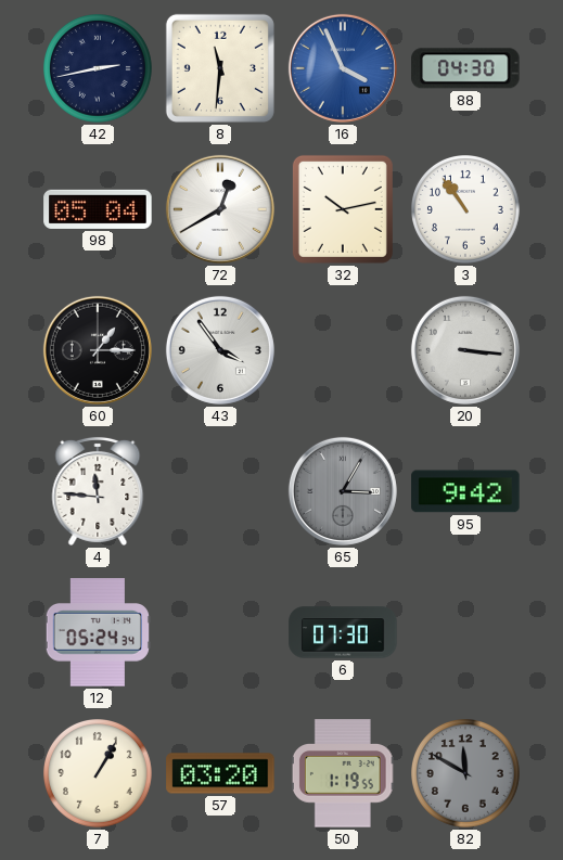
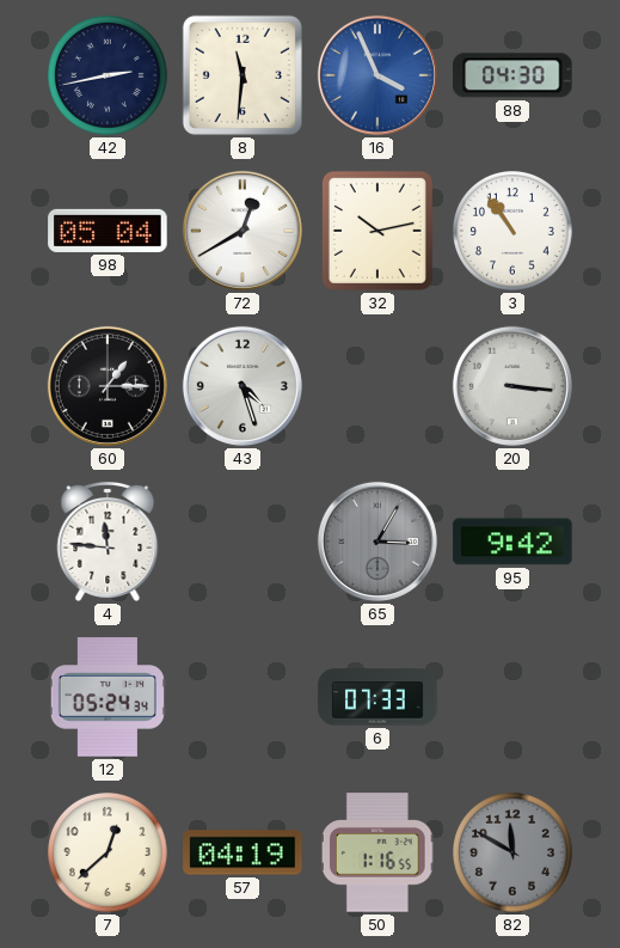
43: 3:54 -> 4:27
6: 07:30 -> 07:33
7: 1:05 -> 12:38
57: 03:20 -> 04:19
50: 1:19 -> 1:16
